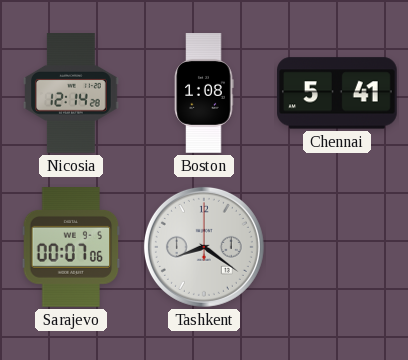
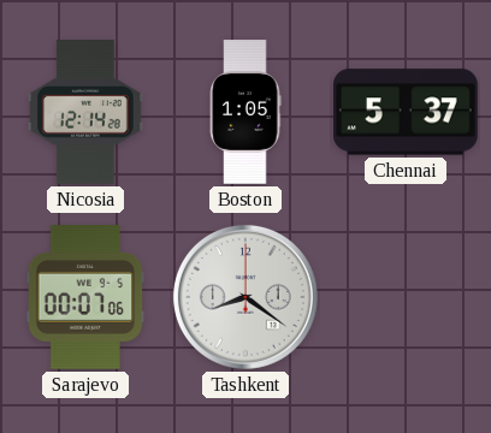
Boston: 1:08 -> 1:05
Chennai: 5:41 -> 5:37
